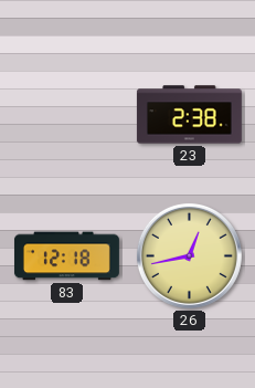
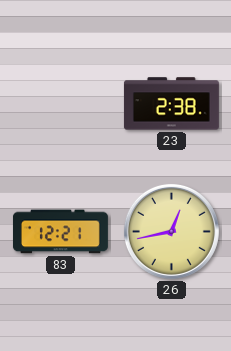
83: 12:18 -> 12:21
